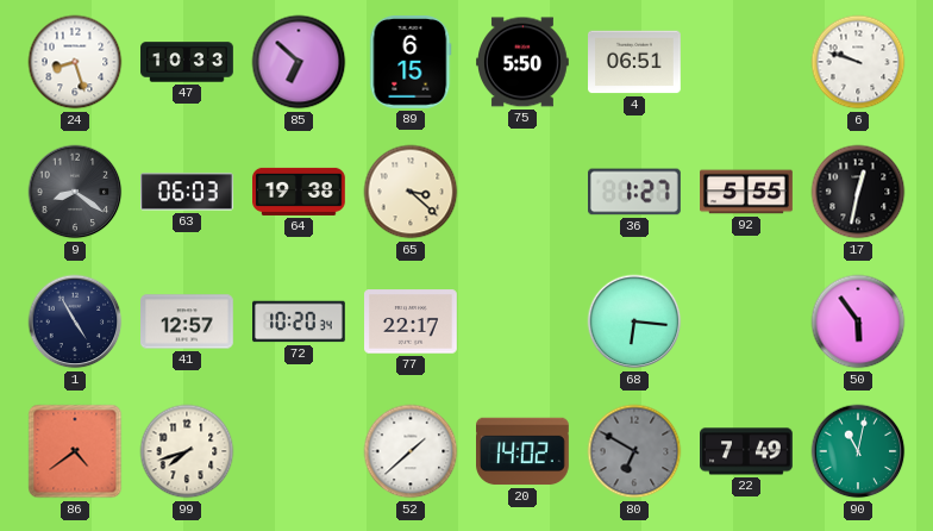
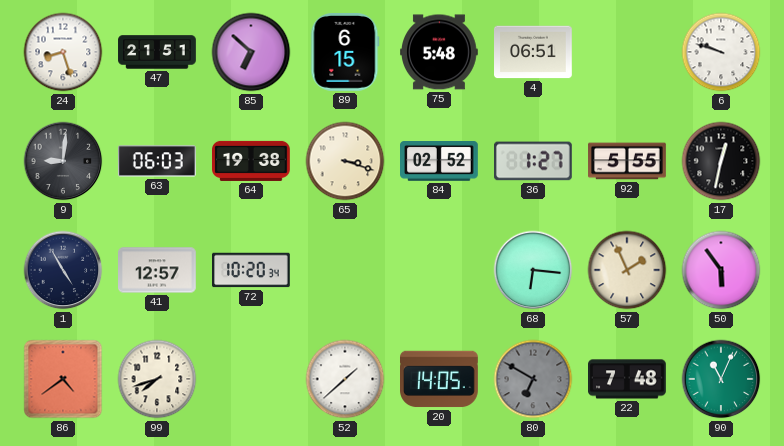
47: 10:33 -> 21:51
75: 5:50 -> 5:48
9: 8:21 -> 9:01
65: 3:22 -> 3:18
84: none -> 02:52
77: 22:17 -> none
57: none -> 1:56
20: 14:02 -> 14:05
22: 7:49 -> 7:48
90: 11:02 -> 11:04
